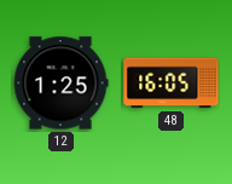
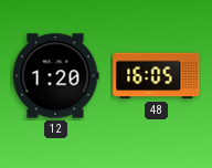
12: 1:25 -> 1:20
